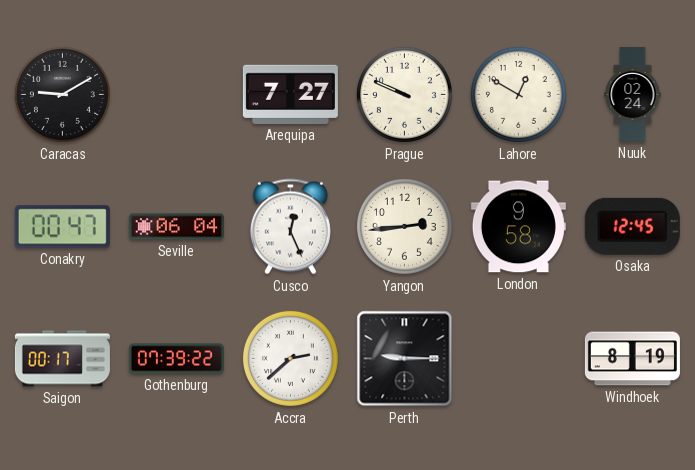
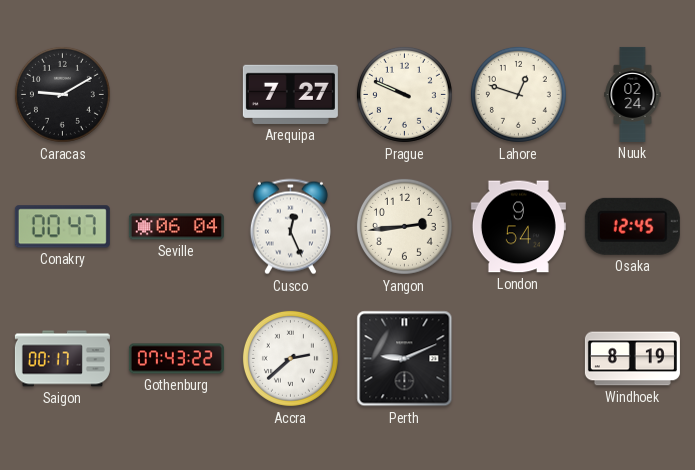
Lahore: 12:50 -> 12:48
London: 9:58 -> 9:54
Gothenburg: 07:39 -> 07:43
Perth: 9:15 -> 9:11
